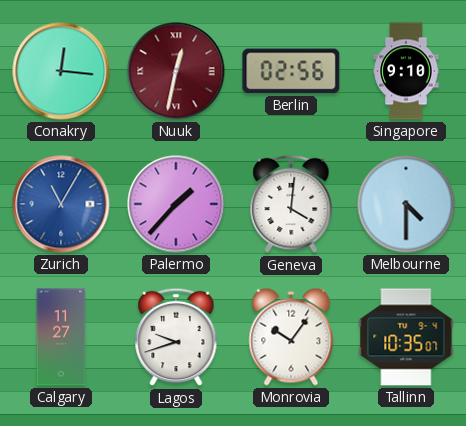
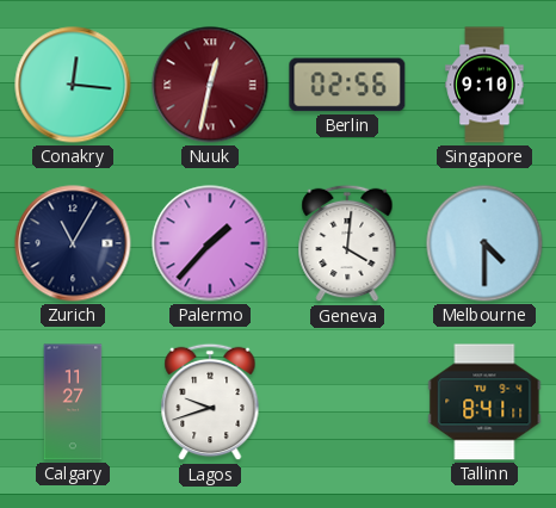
Zurich dial: blue -> navy
Monrovia: 10:06 -> none
Tallinn: 10:35 -> 8:41
